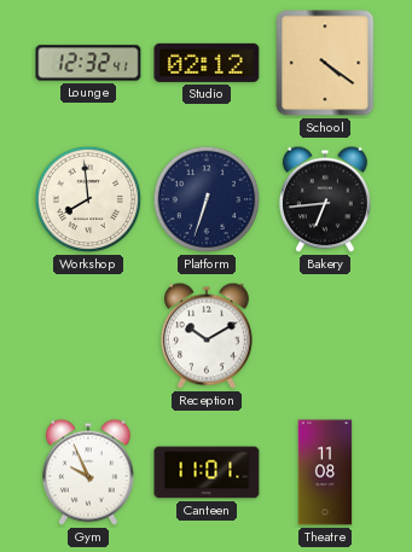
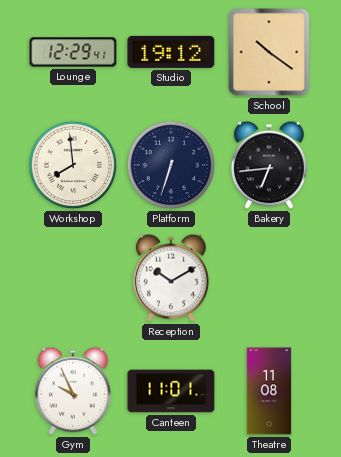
Lounge: 12:32 -> 12:29
Studio: 02:12 -> 19:12
School: 4:21 -> 10:21
